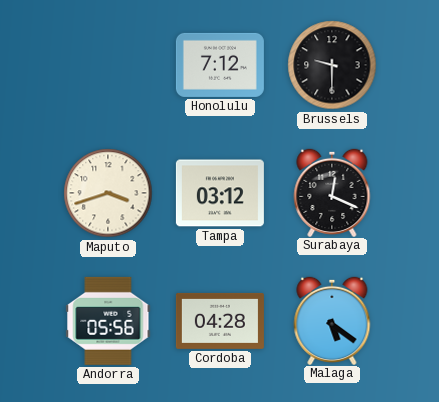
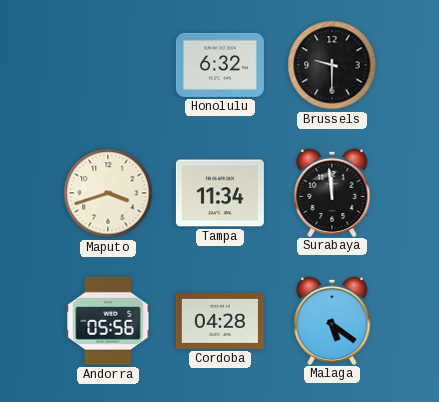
Honolulu: 7:12 -> 6:32
Tampa: 03:12 -> 11:34
Surabaya: 12:19 -> 11:59
